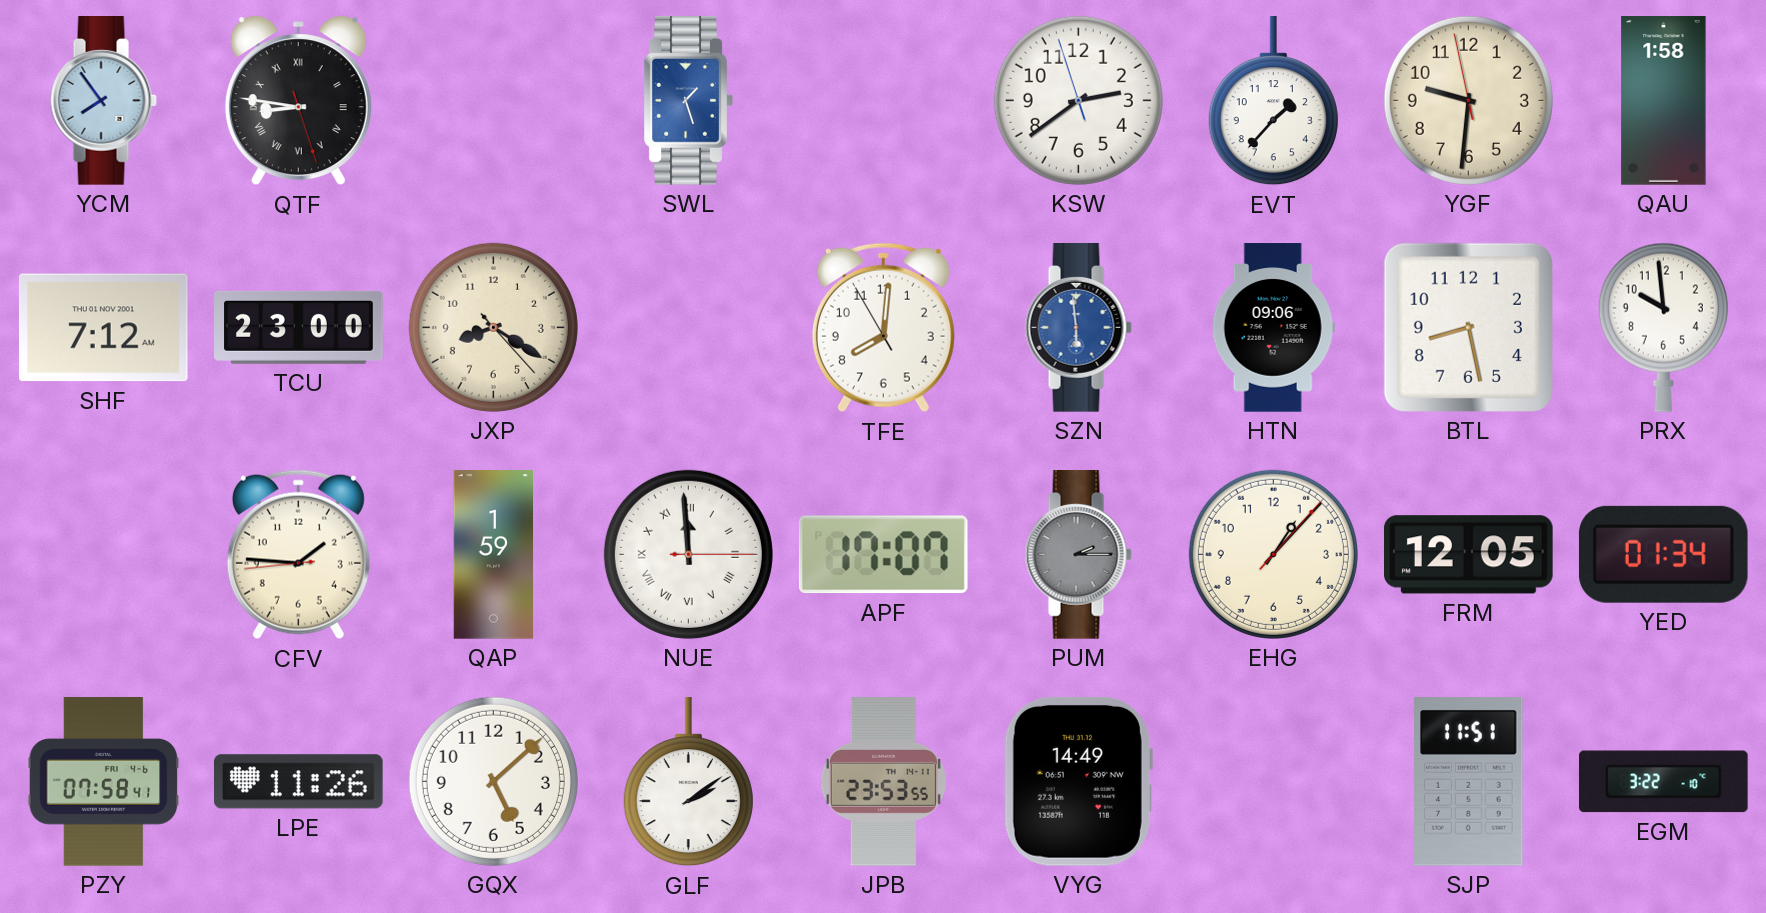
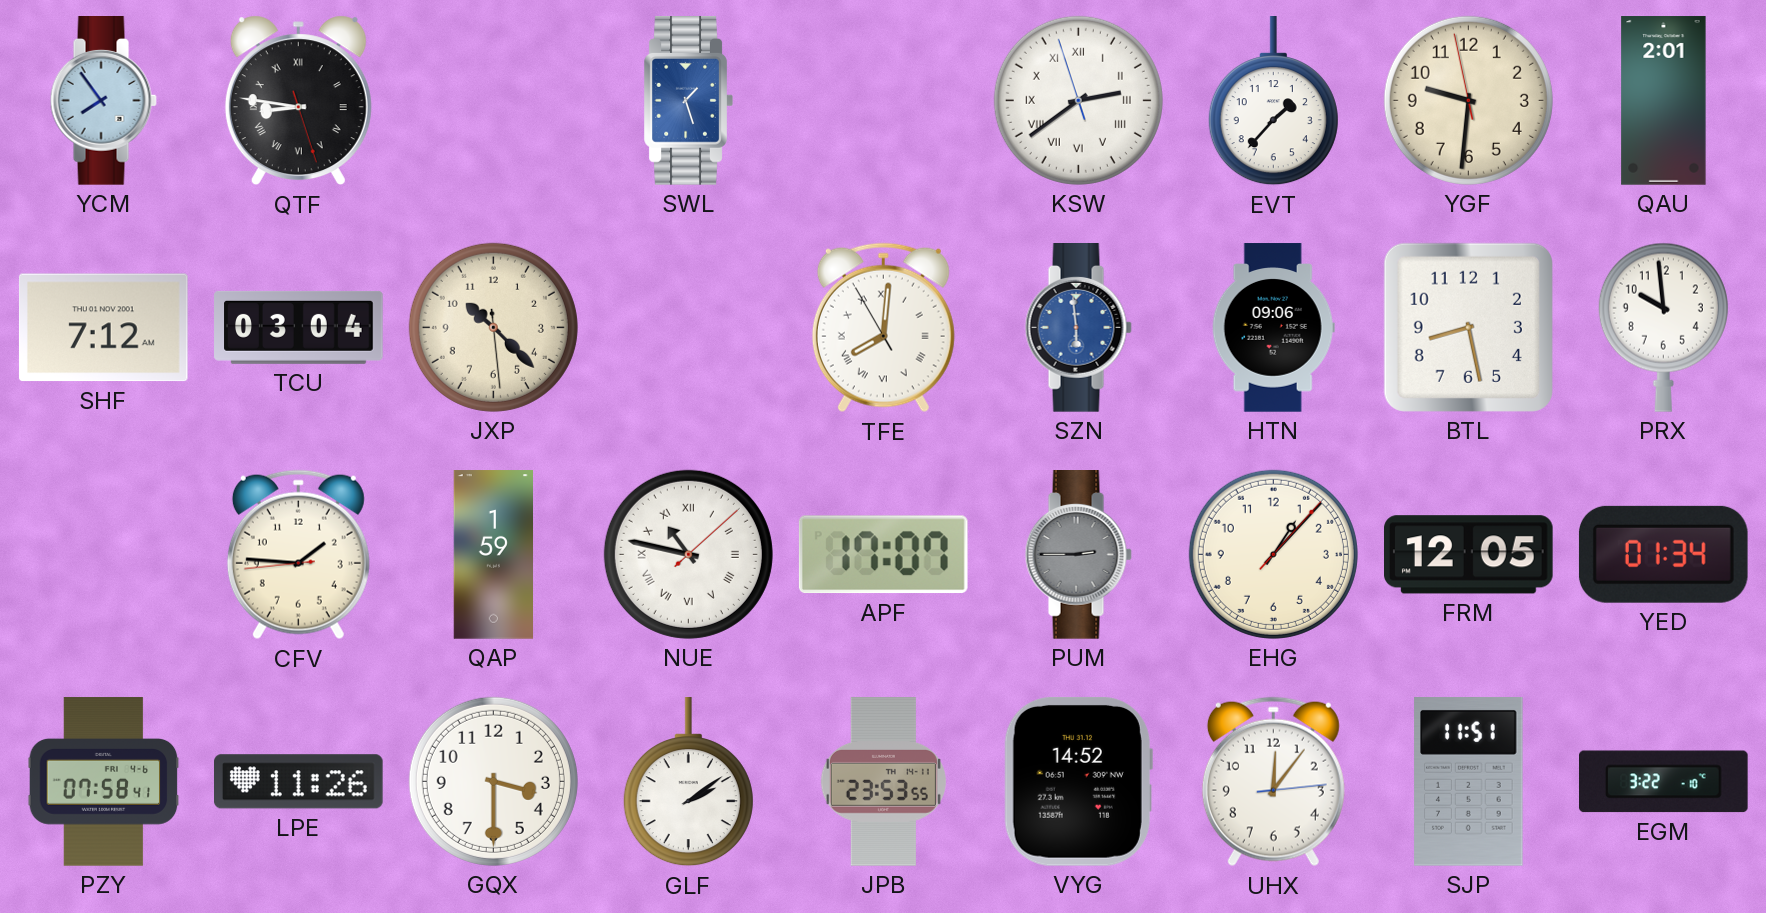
KSW numerals: Arabic -> Roman
QAU: 1:58 -> 2:01
TCU: 23:00 -> 03:04
JXP: 8:20 -> 10:22
TFE numerals: Arabic -> Roman
NUE: 11:59 -> 10:47
PUM: 2:15 -> 2:45
GQX: 5:08 -> 3:30
VYG: 14:49 -> 14:52
UHX: none -> 12:06
